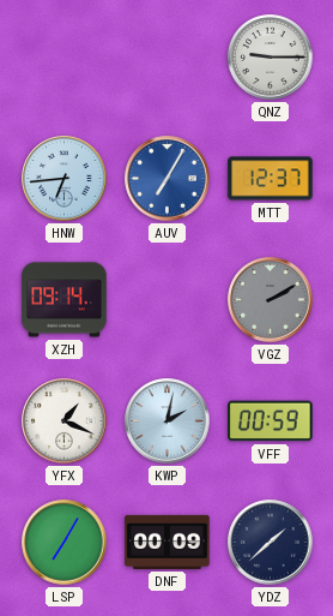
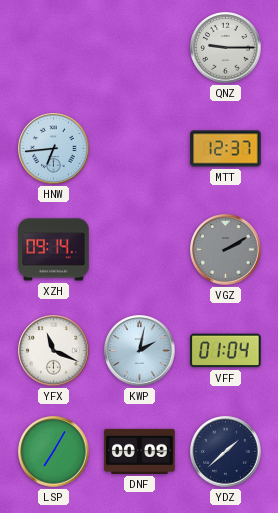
AUV: 7:05 -> none
YFX: 1:19 -> 11:19
VFF: 00:59 -> 01:04
